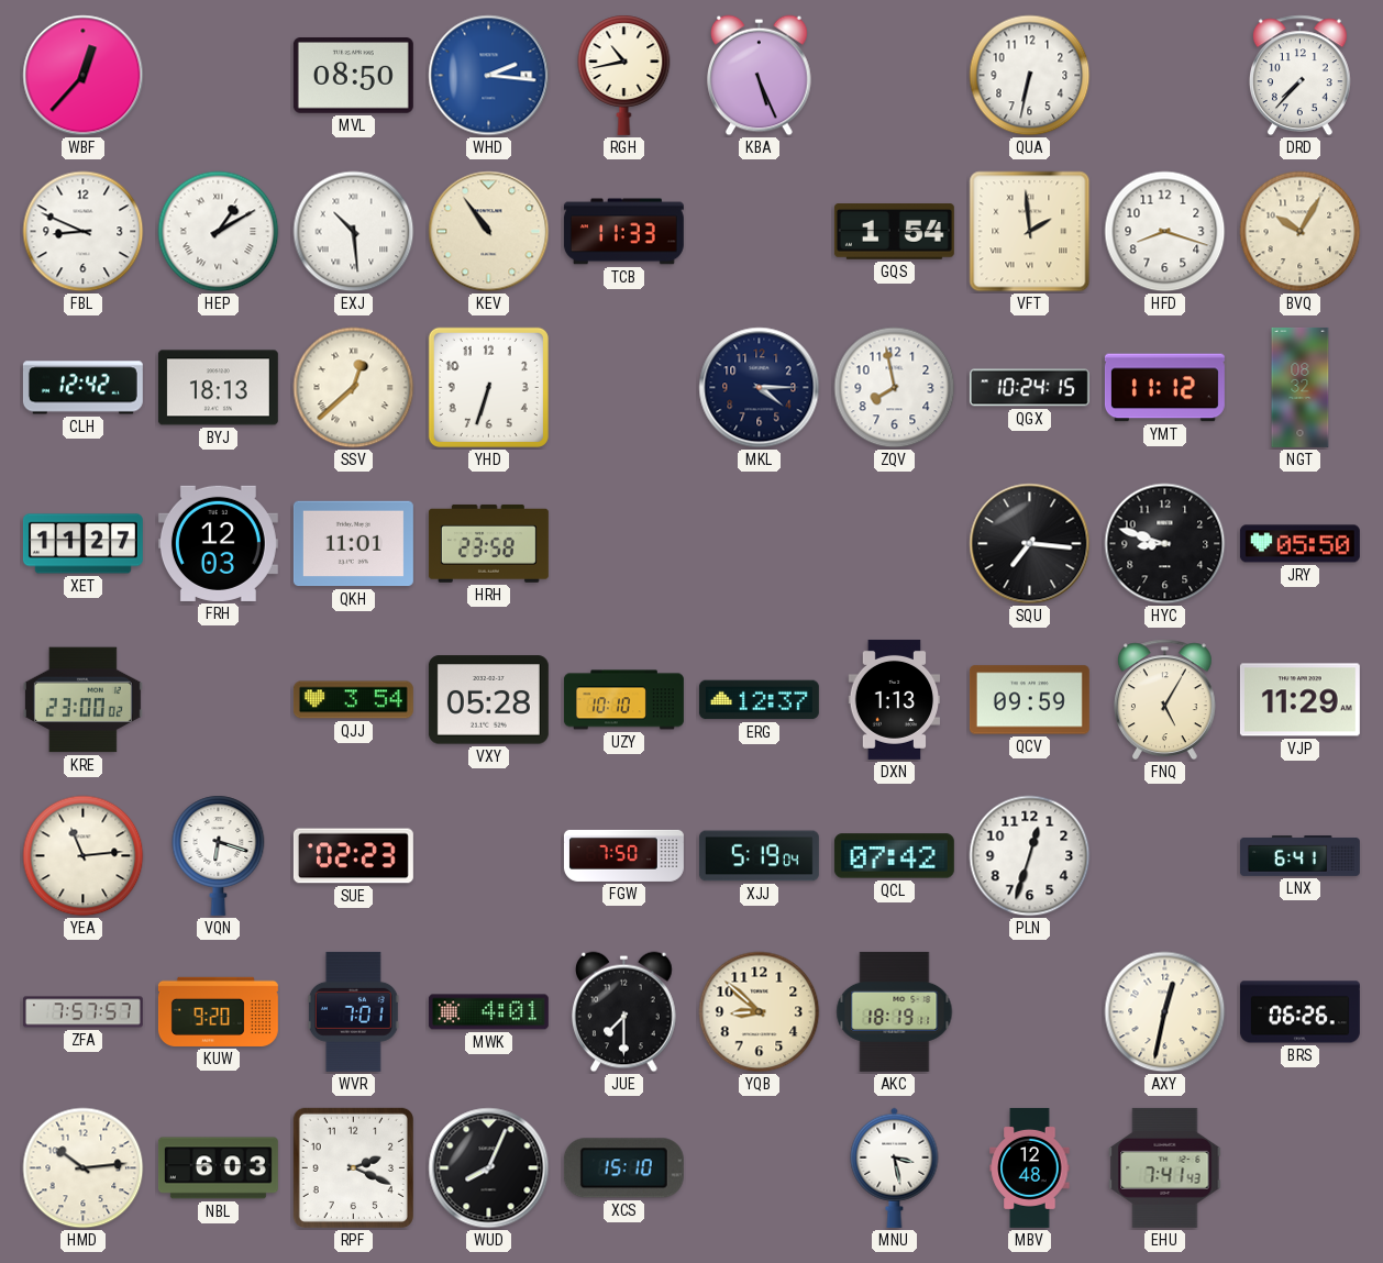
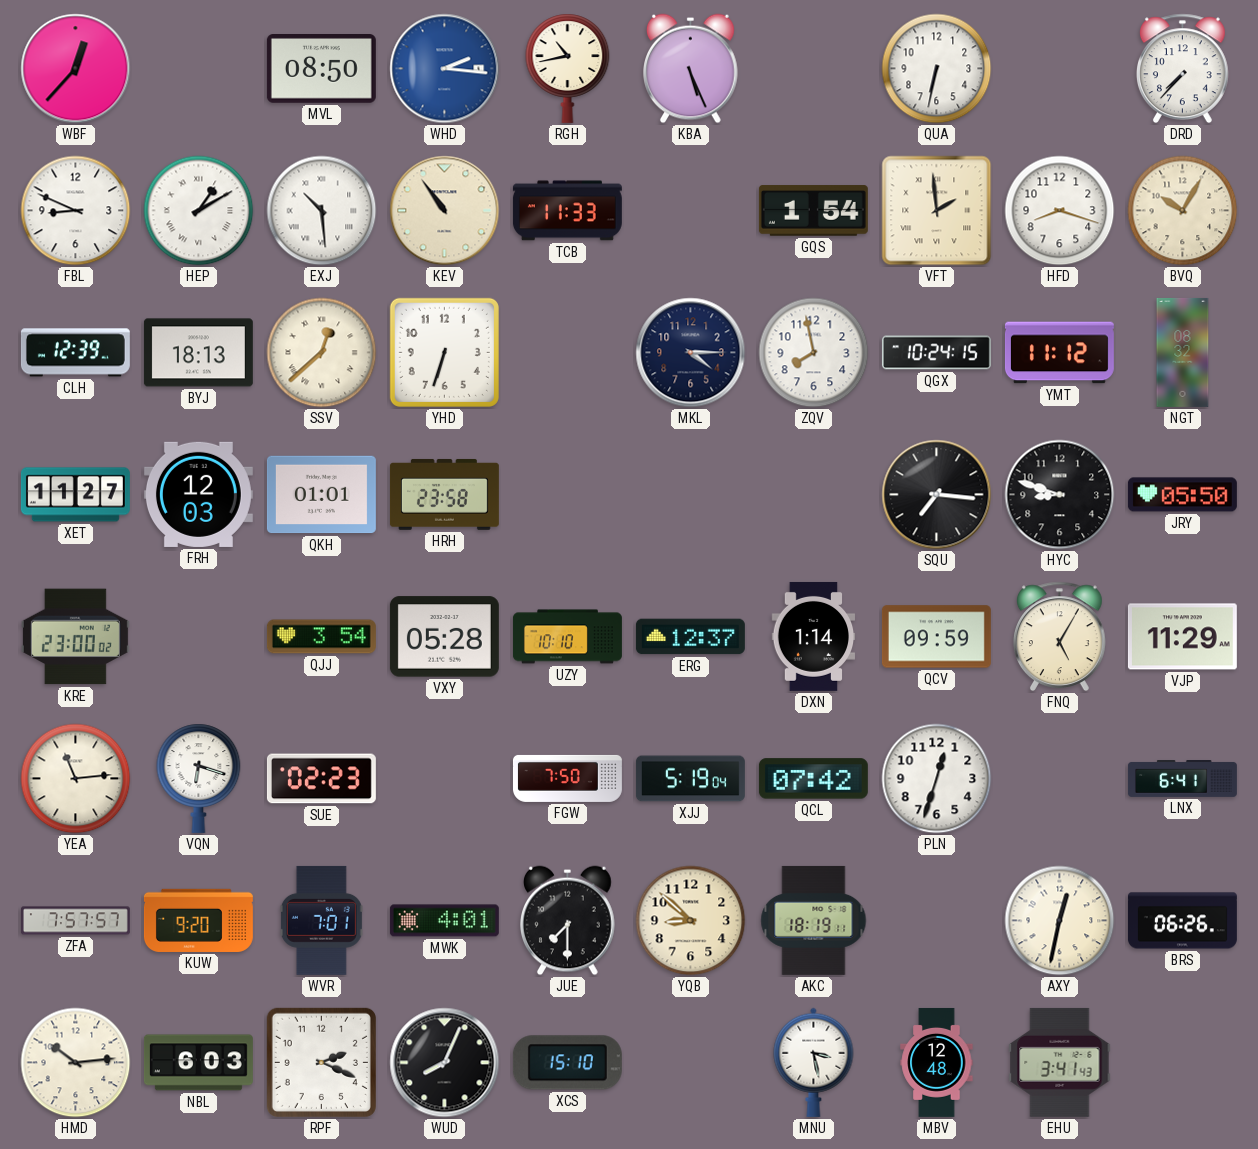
CLH: 12:42 -> 12:39
QKH: 11:01 -> 01:01
DXN: 1:13 -> 1:14
EHU: 7:41 -> 3:41
